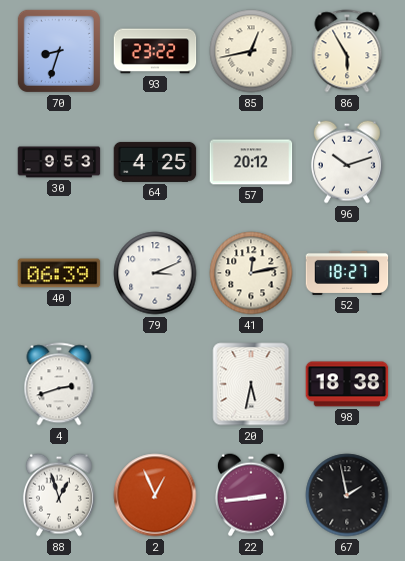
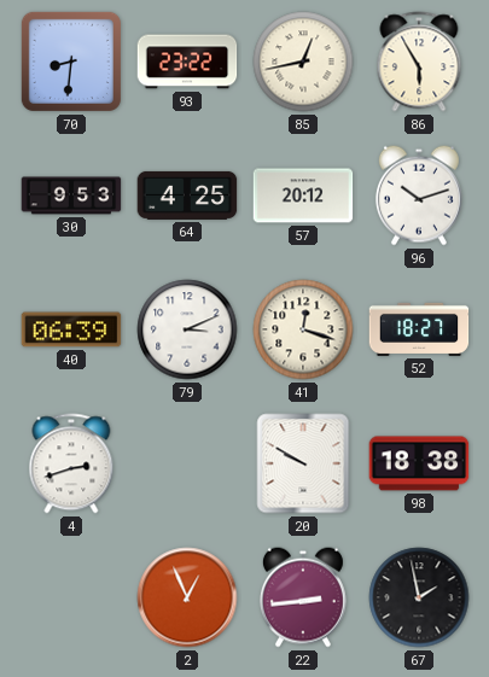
70: 8:33 -> 8:31
41: 12:13 -> 12:18
20: 5:32 -> 9:50
88: 12:57 -> none
